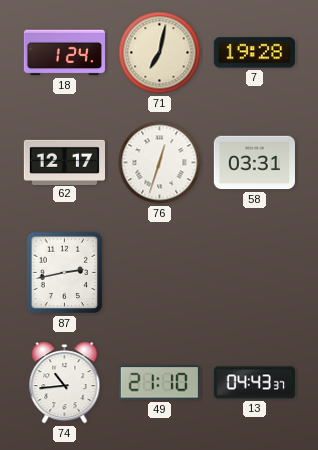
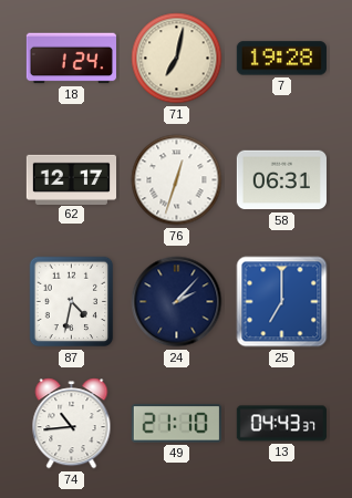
58: 03:31 -> 06:31
87: 2:43 -> 4:32
24: none -> 2:07
25: none -> 7:00
